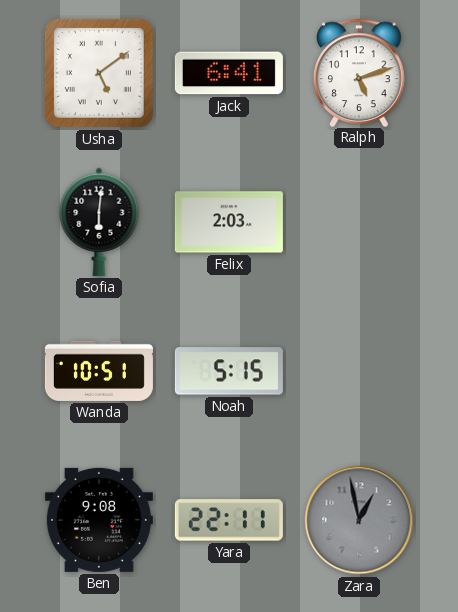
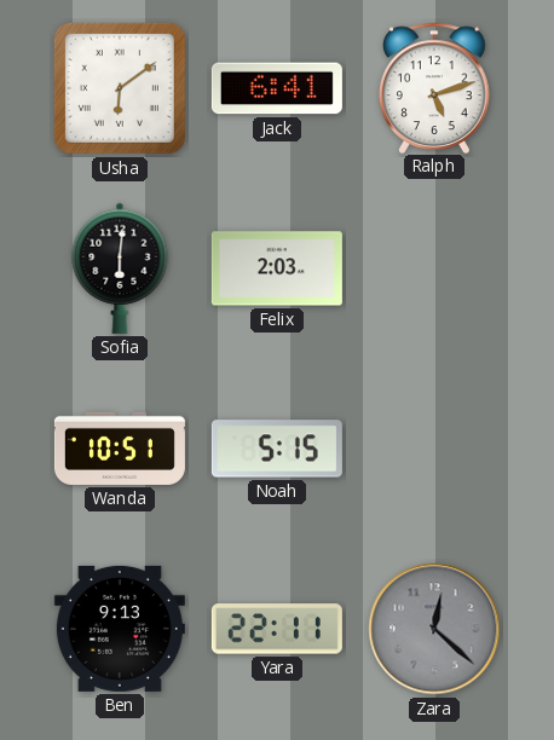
Usha: 5:09 -> 6:09
Ben: 9:08 -> 9:13
Zara: 12:58 -> 12:22
